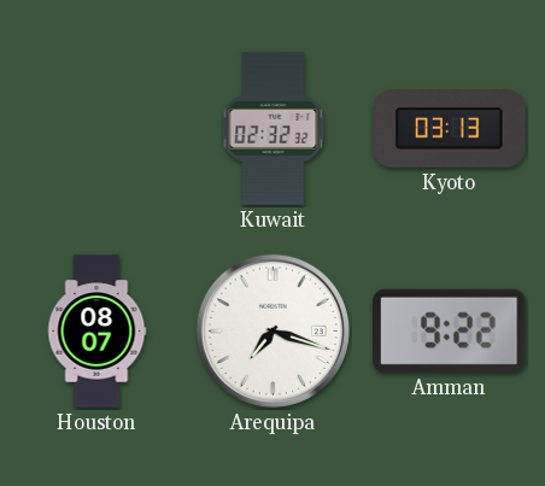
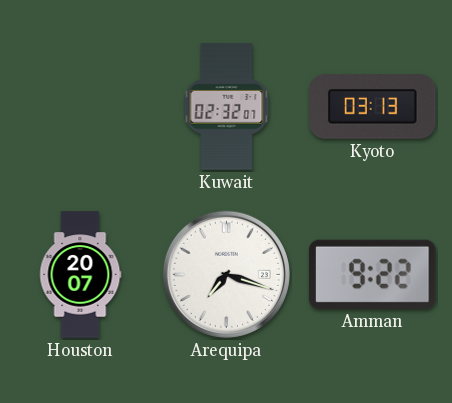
Kuwait: 02:32:32 -> 02:32:07
Houston: 08:07 -> 20:07
